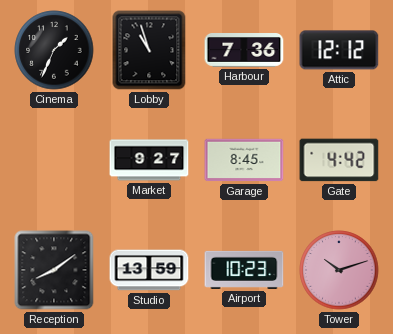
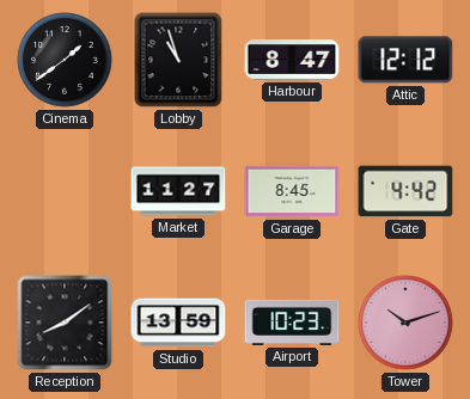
Cinema: 1:34 -> 1:39
Harbour: 7:36 -> 8:47
Market: 9:27 -> 11:27
